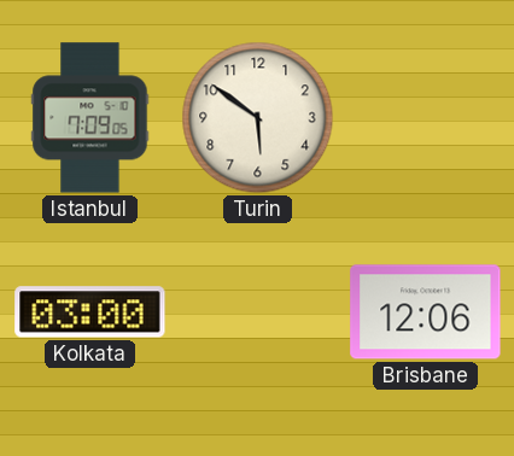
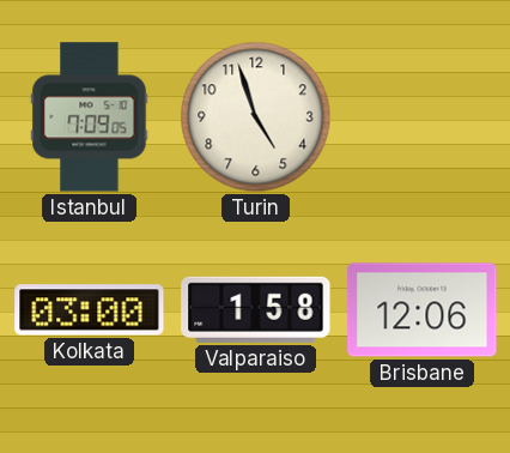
Turin: 5:51 -> 4:57
Valparaiso: none -> 1:58
